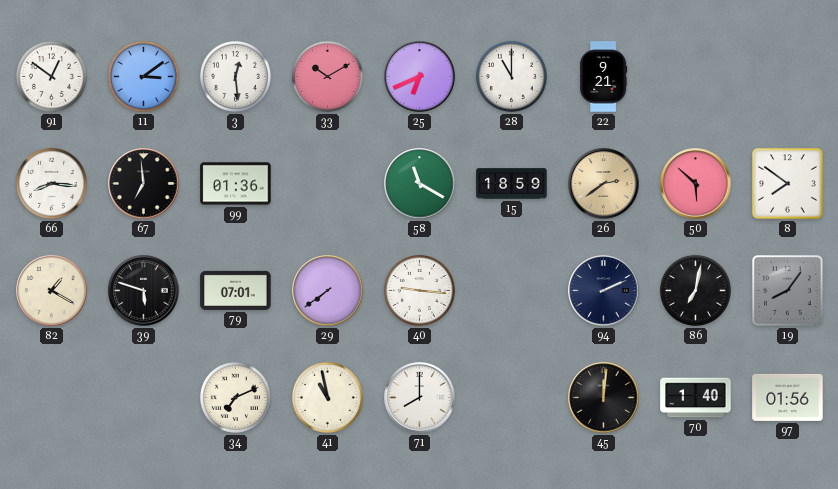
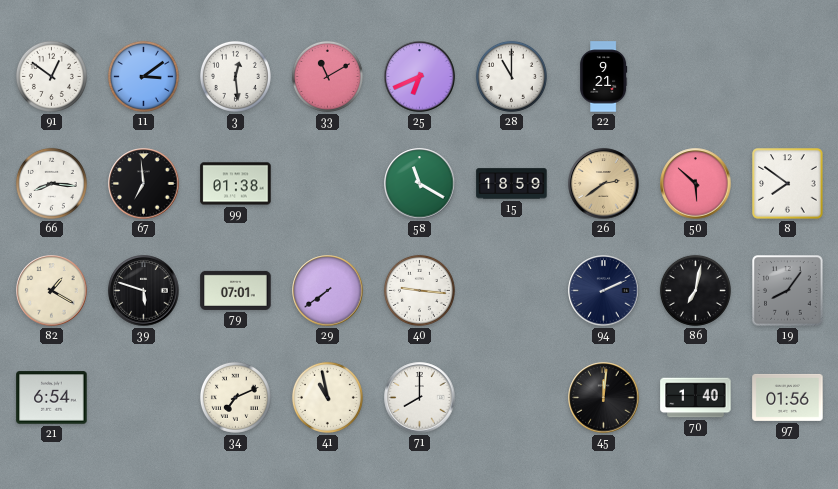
33: 10:10 -> 11:10
99: 01:36 -> 01:38
21: none -> 6:54
